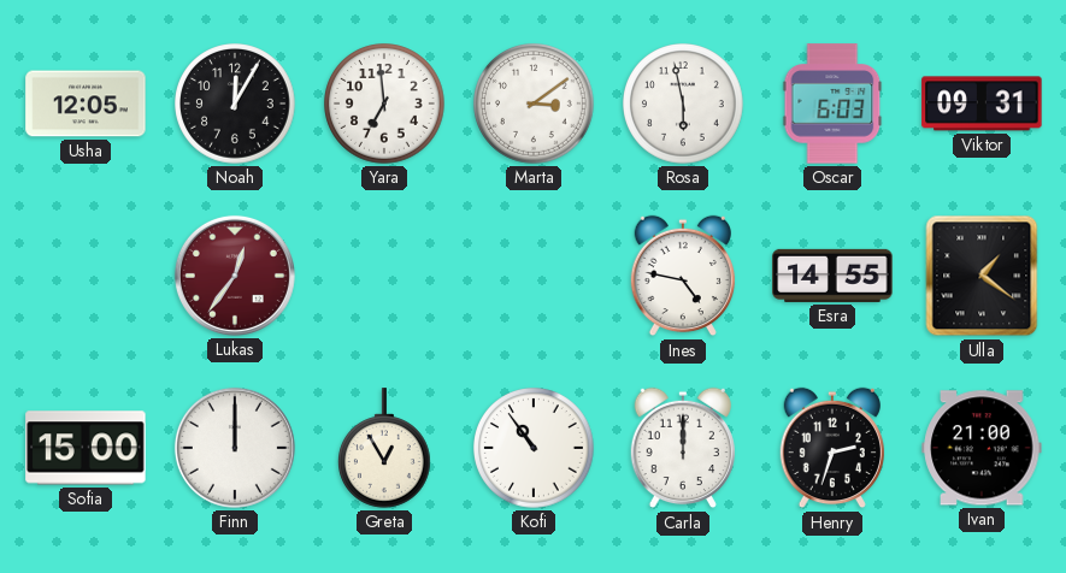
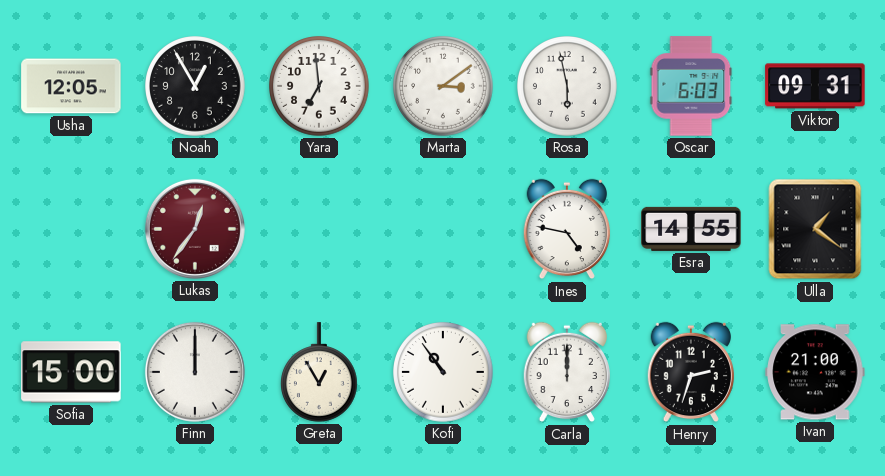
Noah: 12:05 -> 12:55
